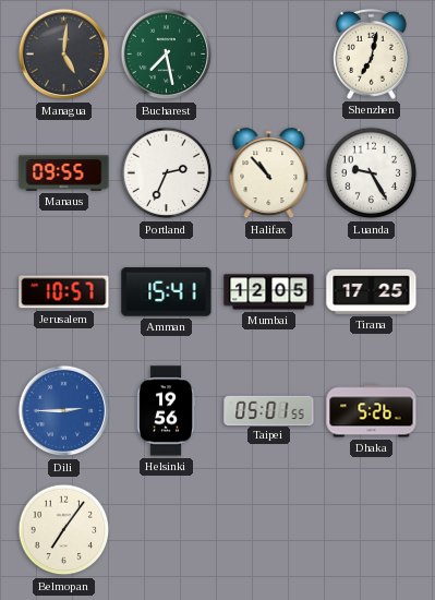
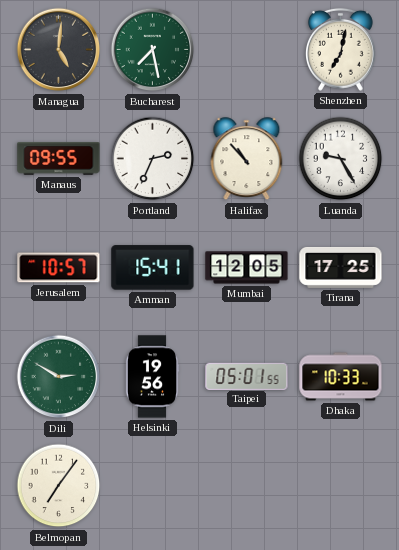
Dili: 2:45 -> 2:50
Dili dial: blue -> green
Dhaka: 5:26 -> 10:33
